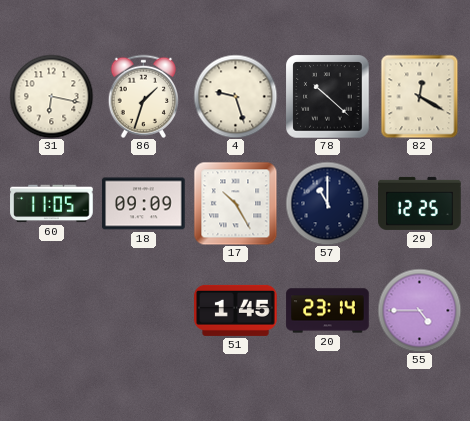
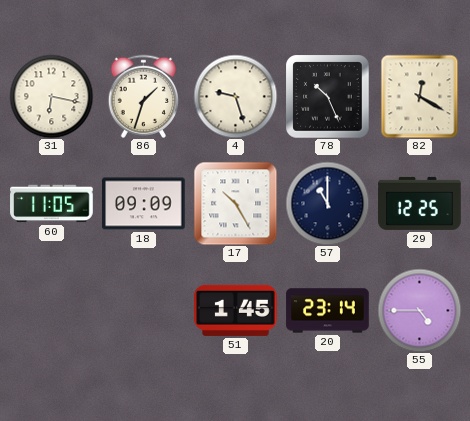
78: 10:22 -> 10:26
